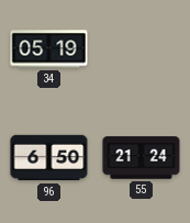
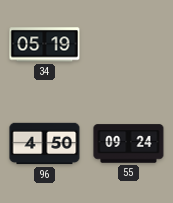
96: 6:50 -> 4:50
55: 21:24 -> 09:24
